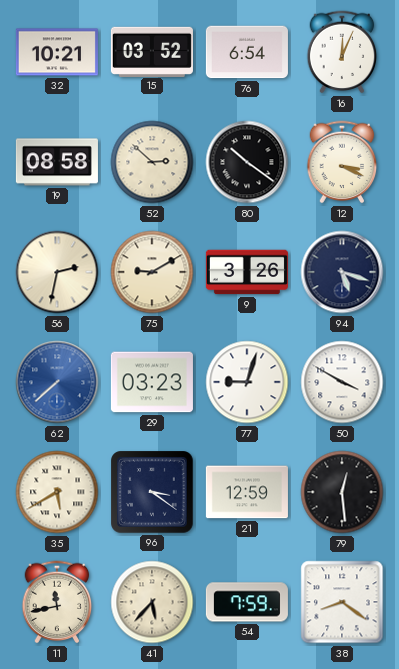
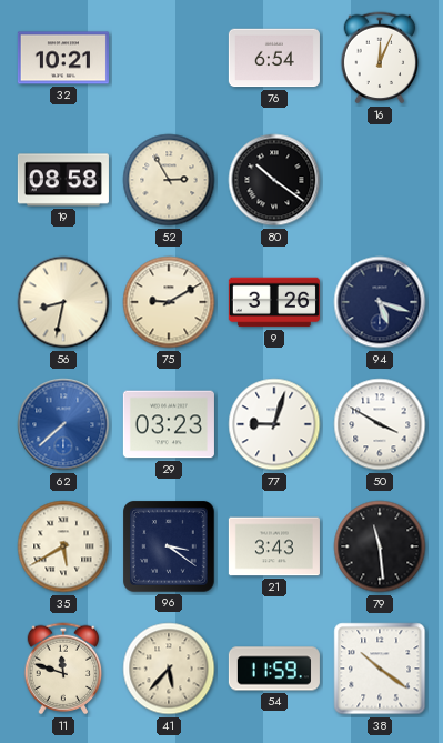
15: 03:52 -> none
52: 2:52 -> 2:55
12: 3:19 -> none
56: 2:32 -> 8:32
21: 12:59 -> 3:43
79: 12:29 -> 11:29
11: 11:43 -> 11:48
54: 7:59 -> 11:59
38: 8:21 -> 10:21
